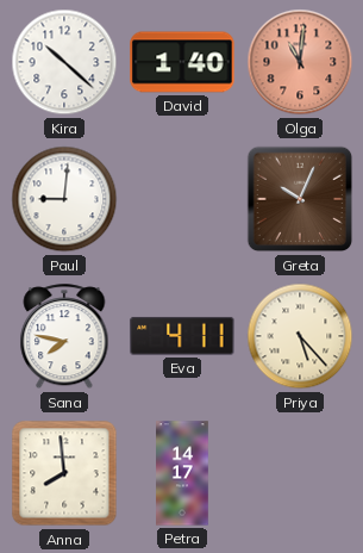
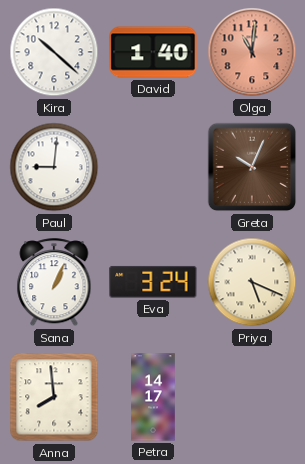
Sana: 7:47 -> 1:04
Eva: 4:11 -> 3:24
Priya: 5:23 -> 5:19
